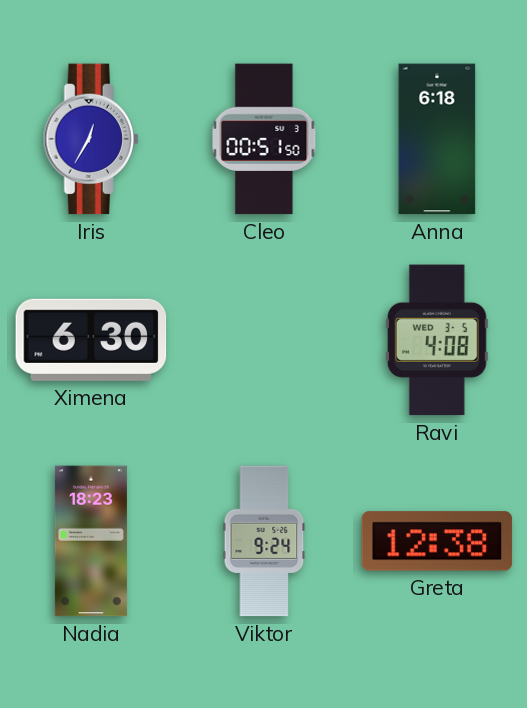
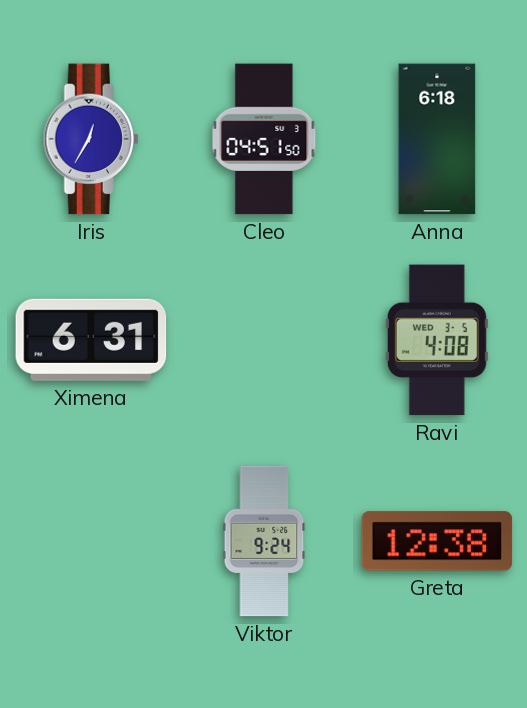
Cleo: 00:51 -> 04:51
Ximena: 6:30 -> 6:31
Nadia: 18:23 -> none
